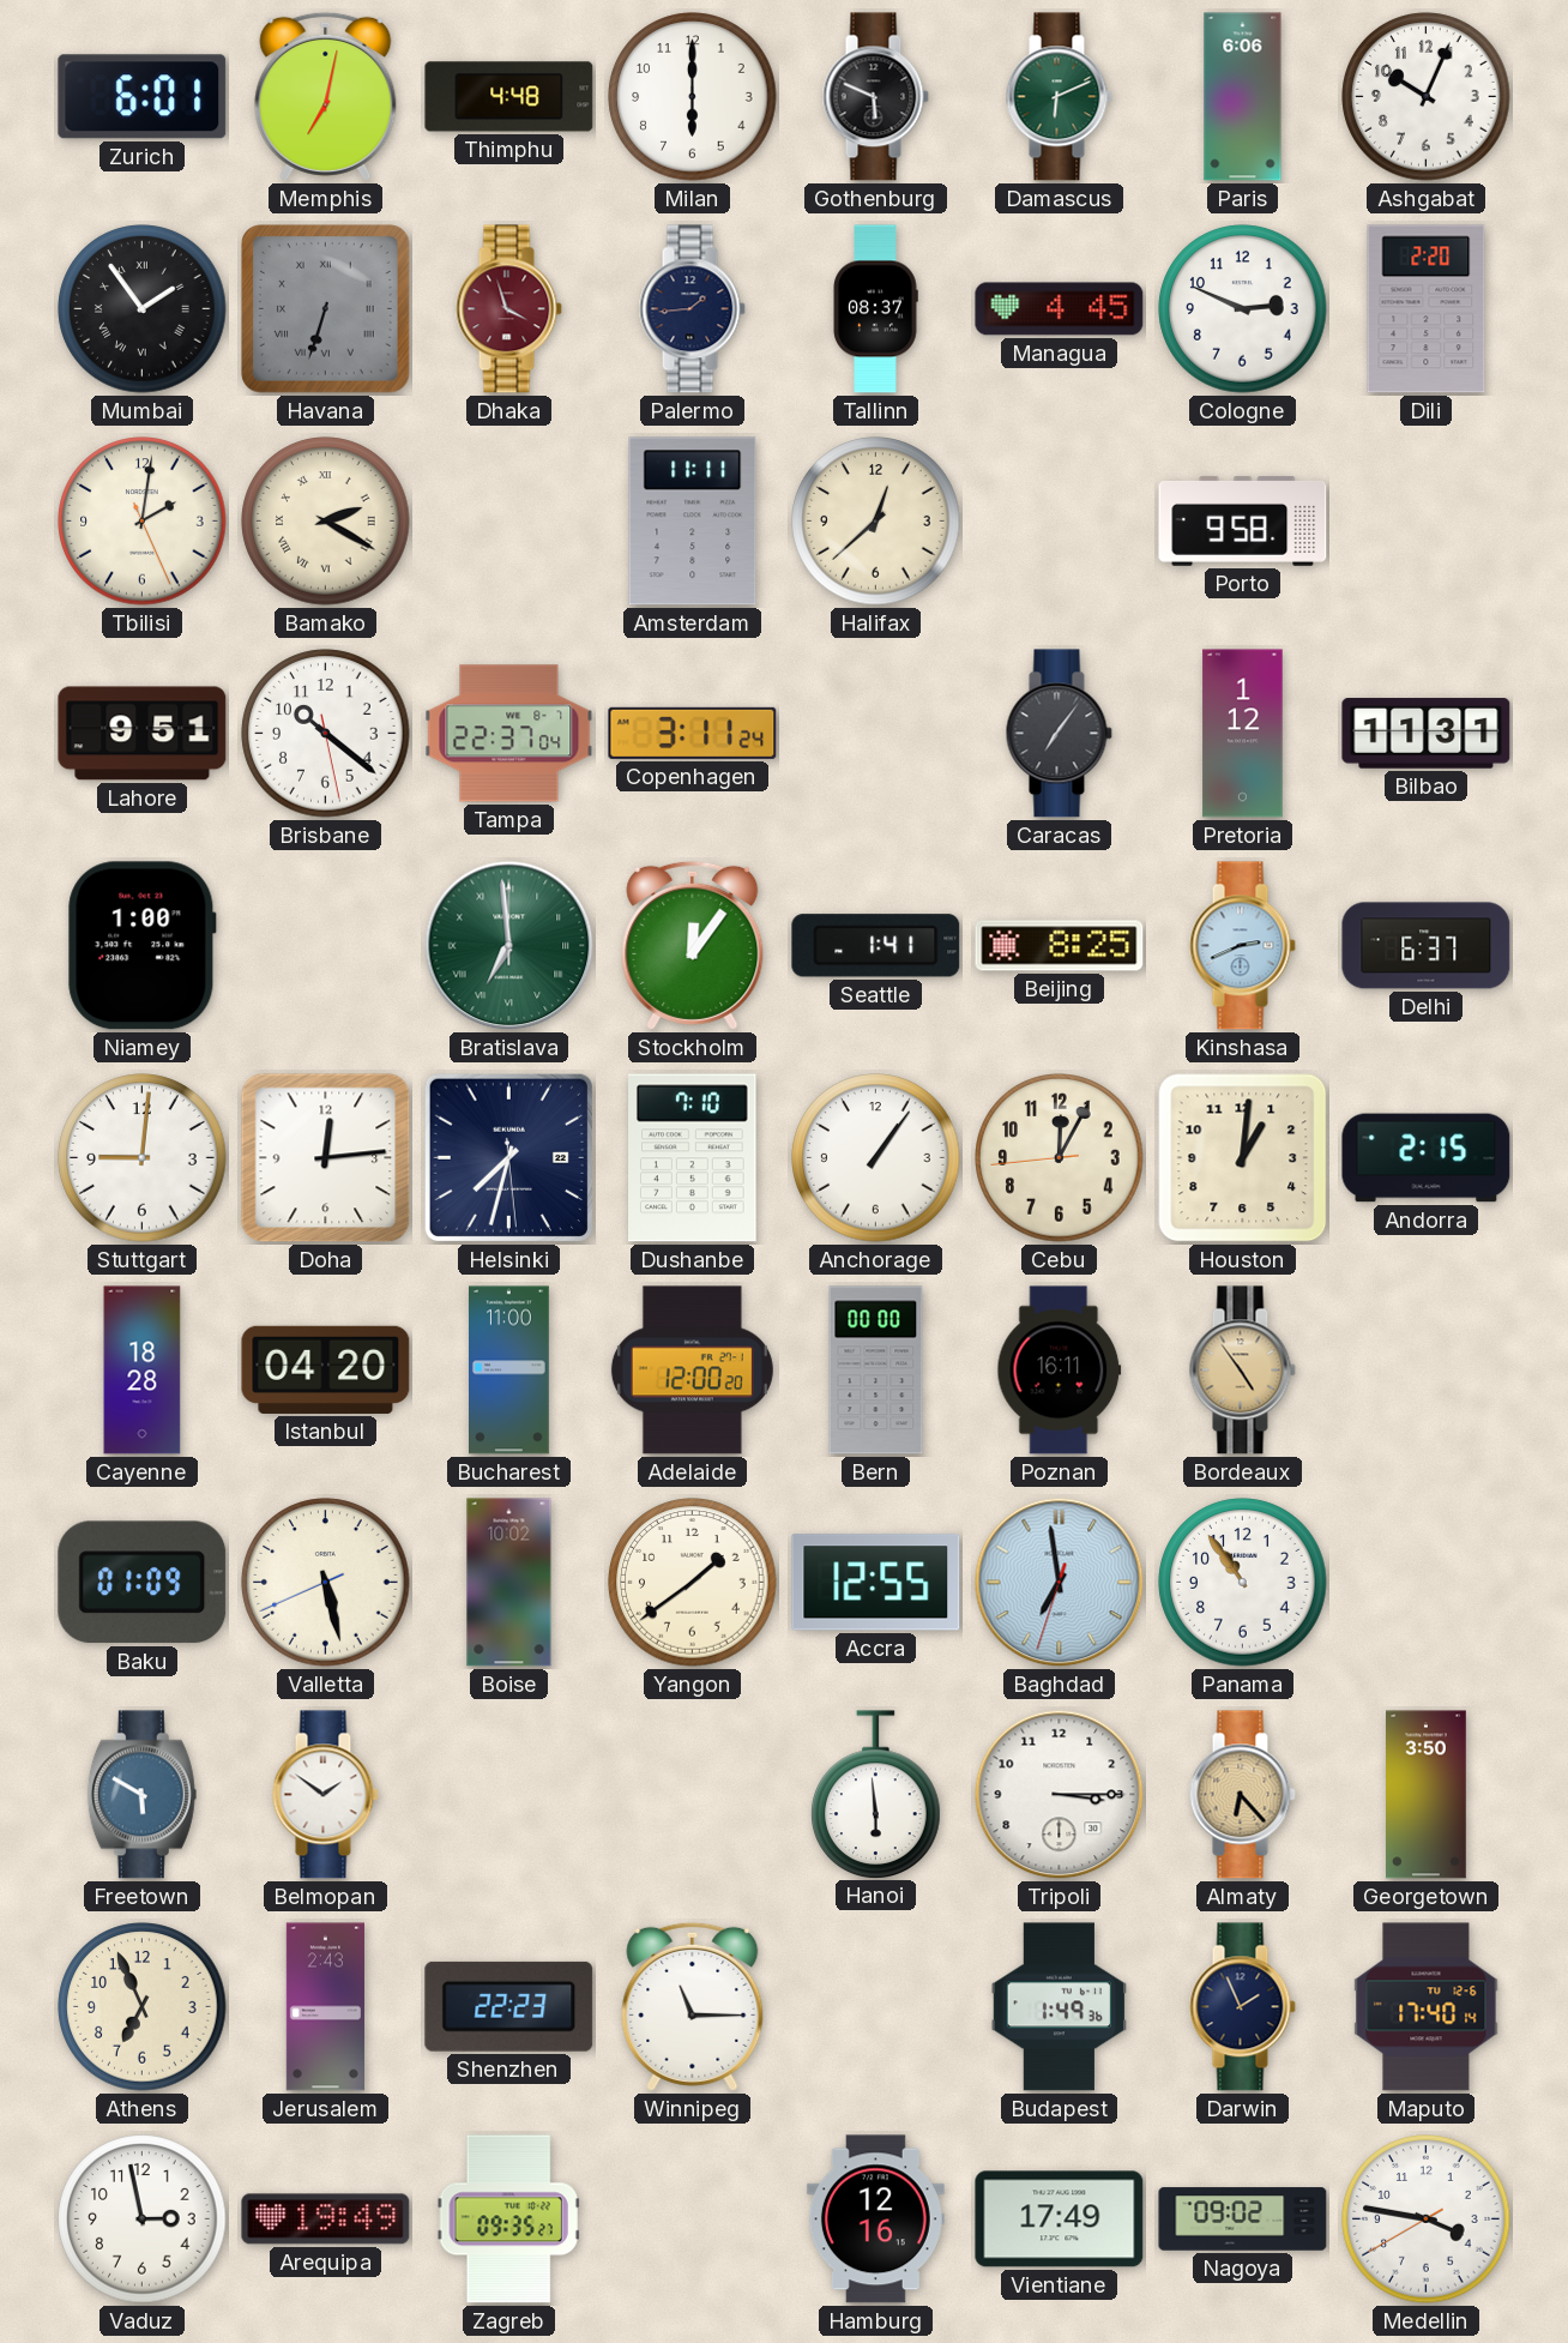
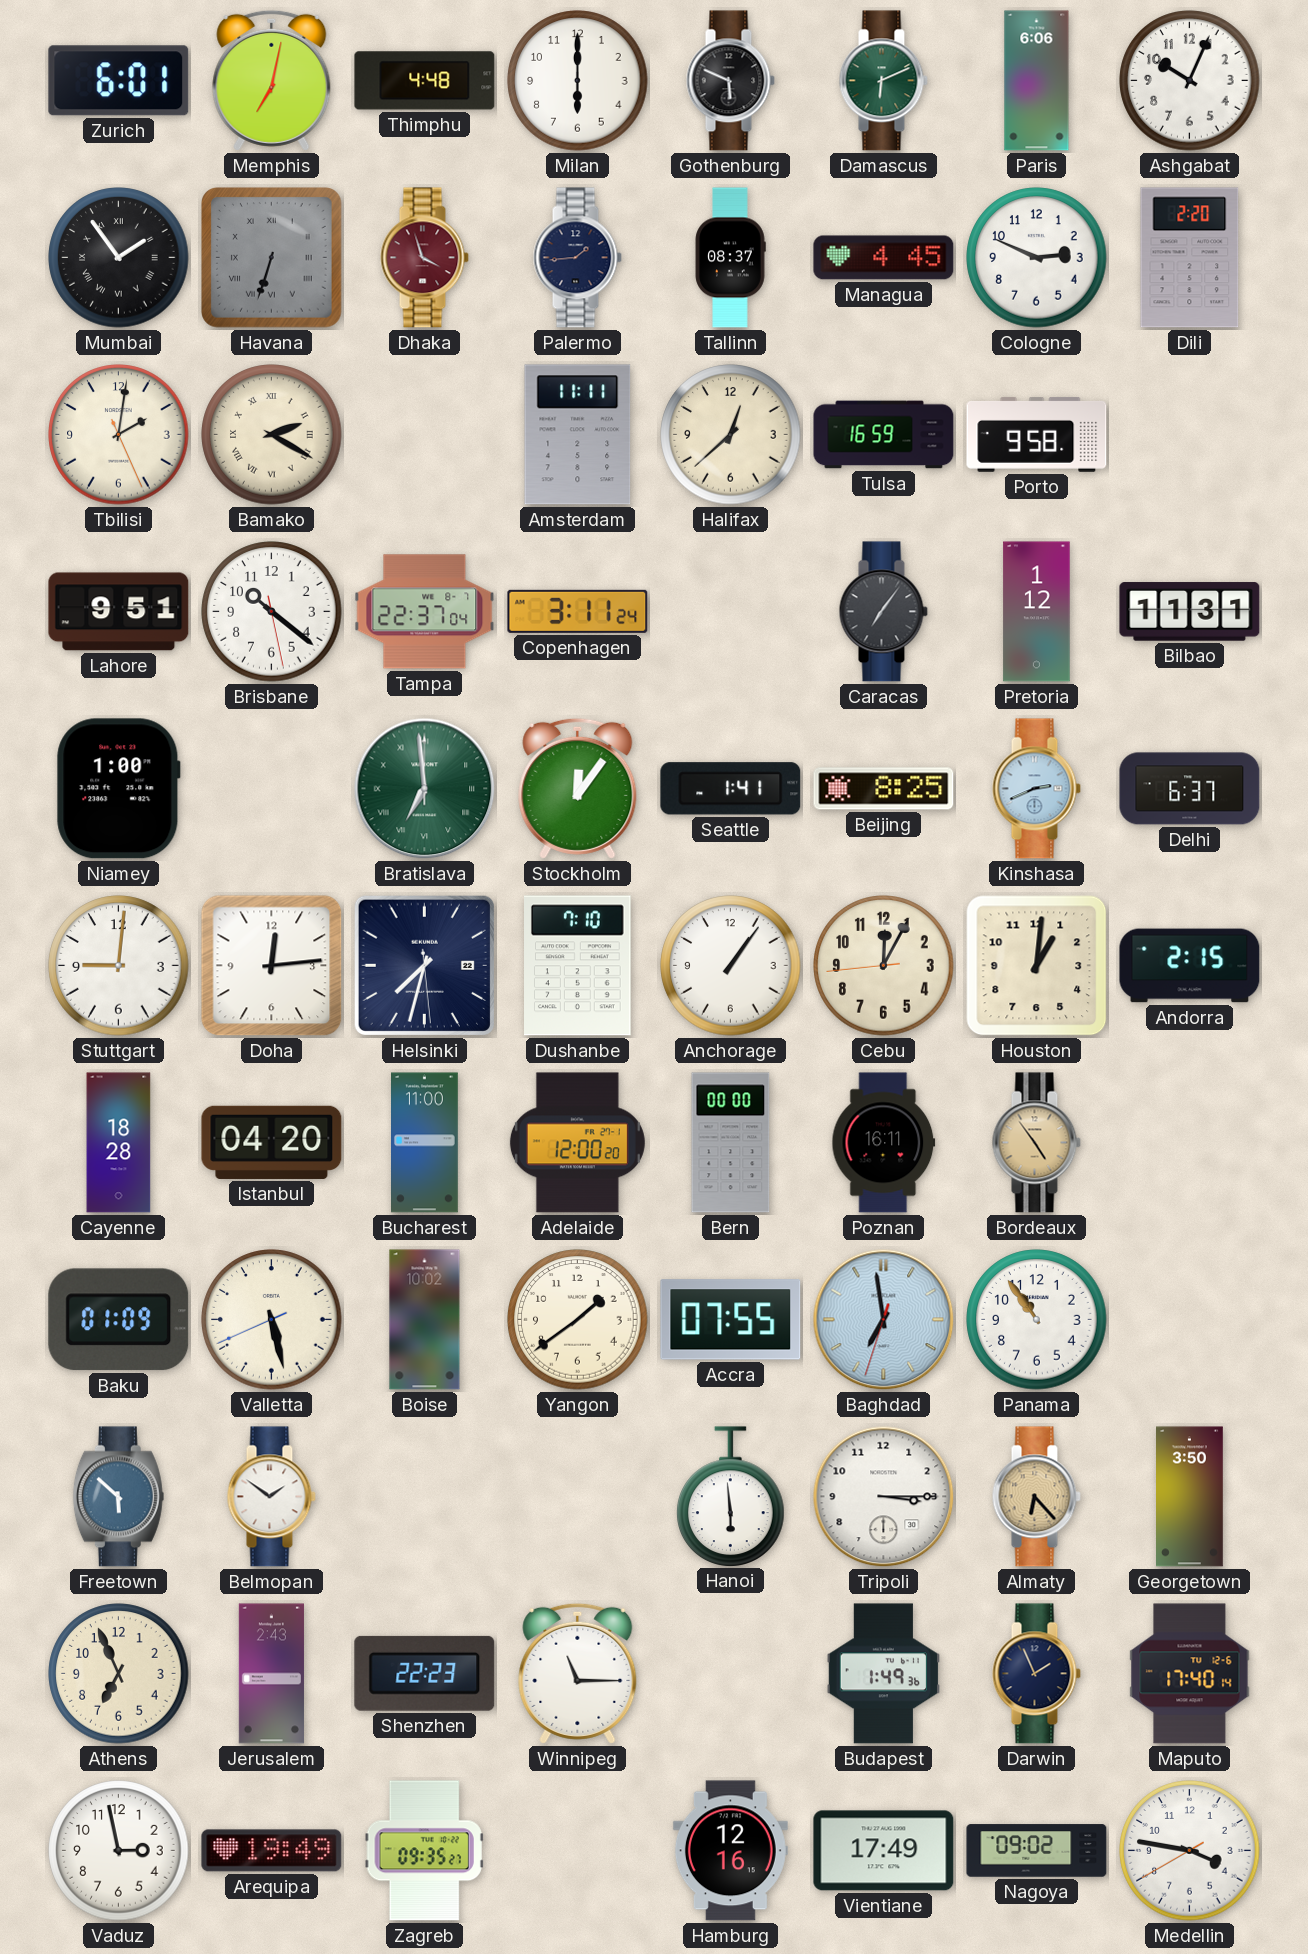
Tulsa: none -> 16:59
Accra: 12:55 -> 07:55
Freetown: 5:50 -> 5:52
